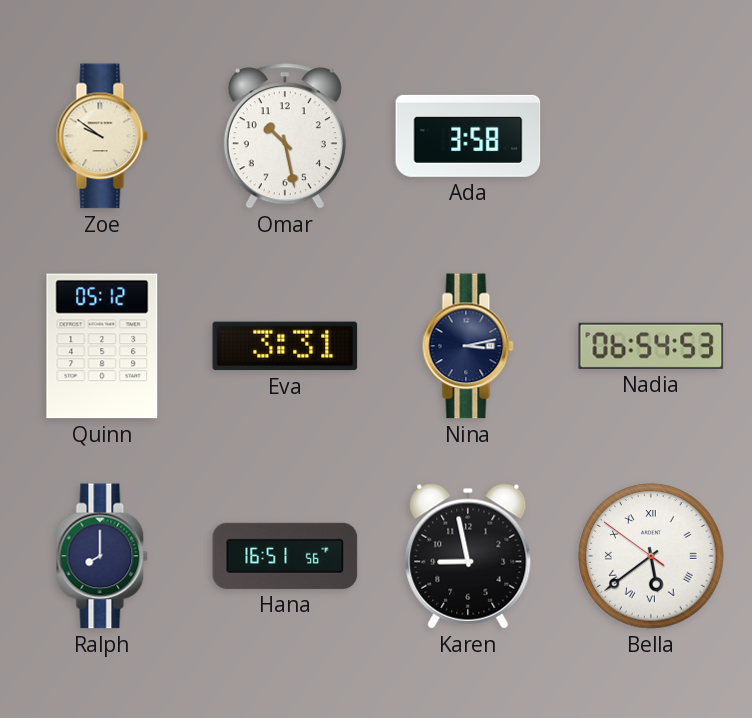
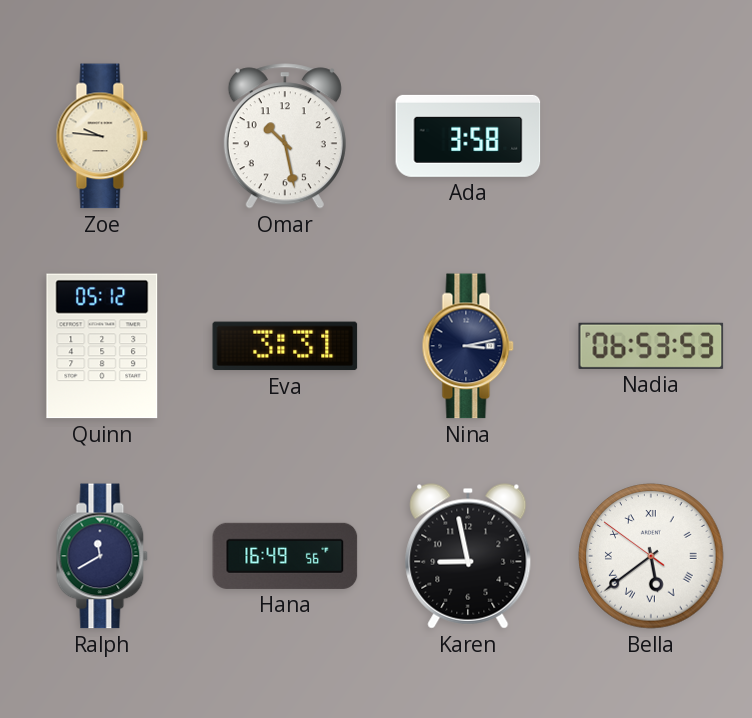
Zoe: 9:51 -> 9:46
Nadia: 06:54 -> 06:53
Ralph: 8:00 -> 11:40
Hana: 16:51 -> 16:49
